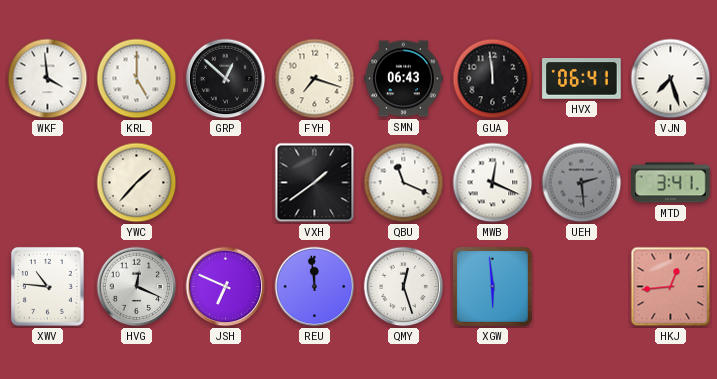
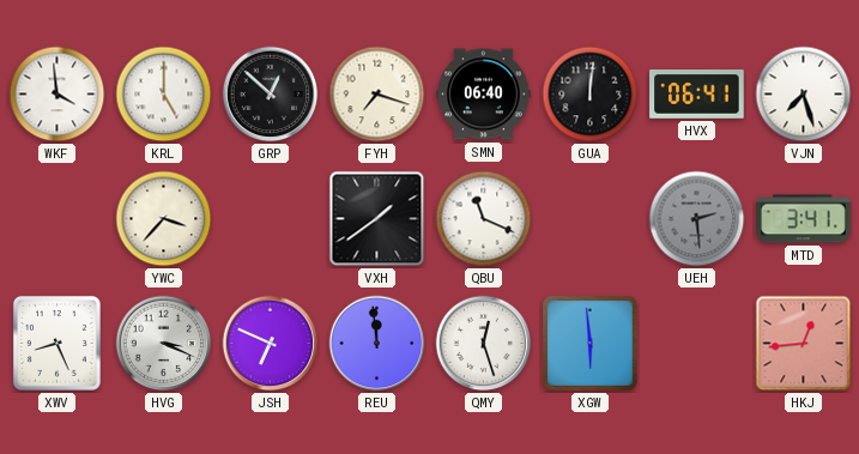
SMN: 06:43 -> 06:40
GUA: 11:59 -> 12:01
YWC: 1:37 -> 3:37
MWB: 12:19 -> none
XWV: 10:46 -> 8:26
HVG: 12:19 -> 3:19
